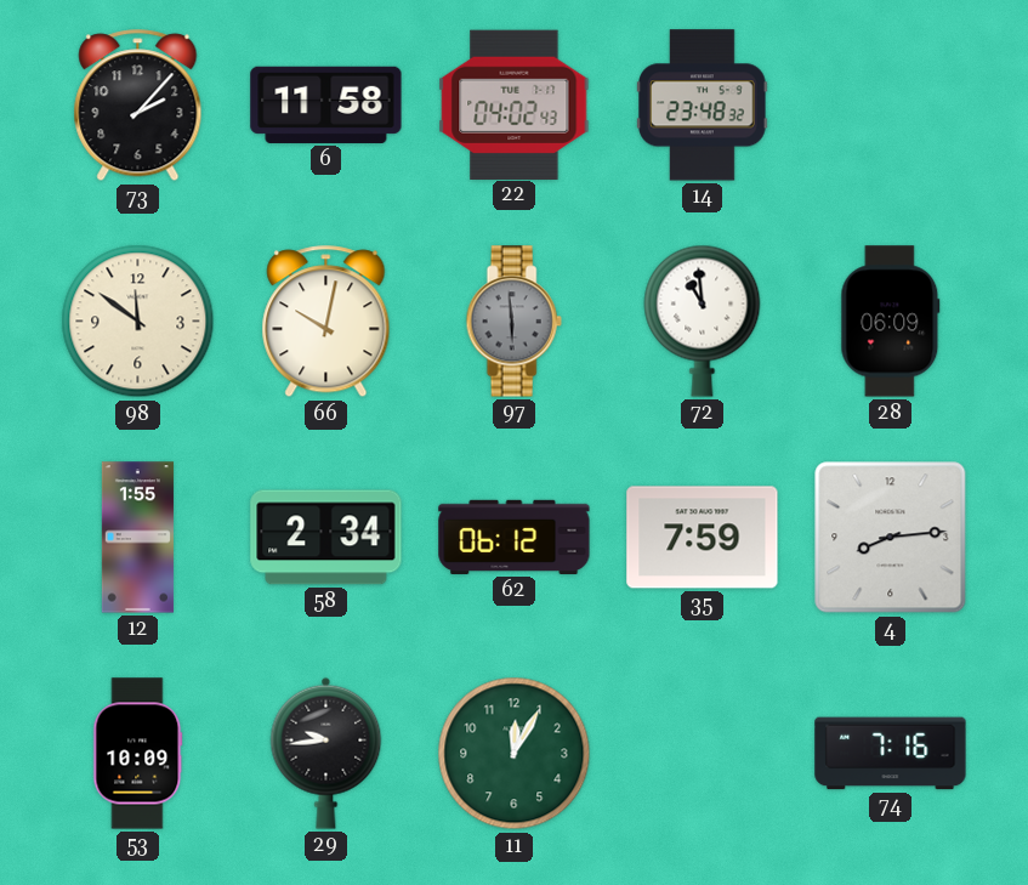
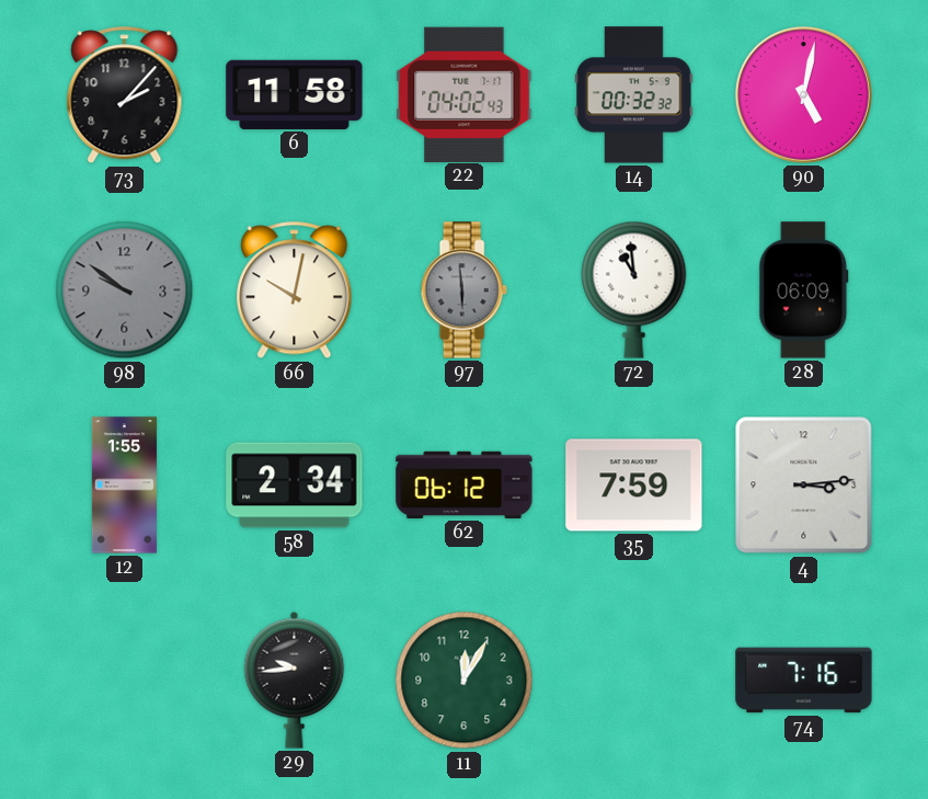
14: 23:48 -> 00:32
90: none -> 5:02
98: 11:51 -> 9:51
98 dial: cream -> grey
4: 8:14 -> 3:14
53: 10:09 -> none
